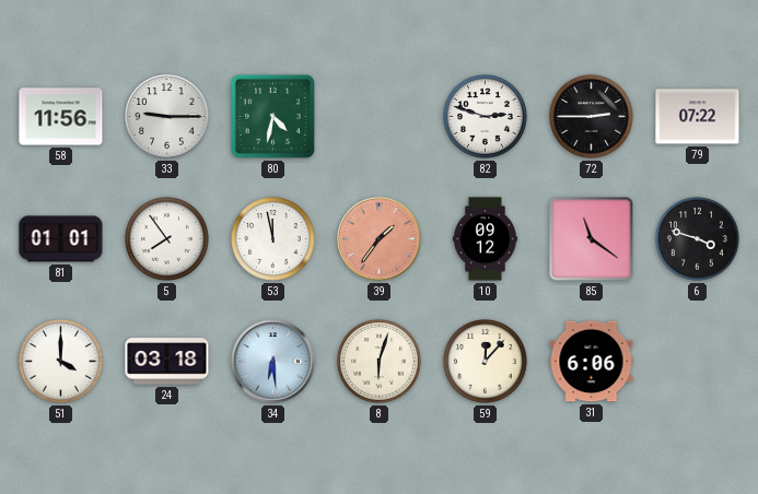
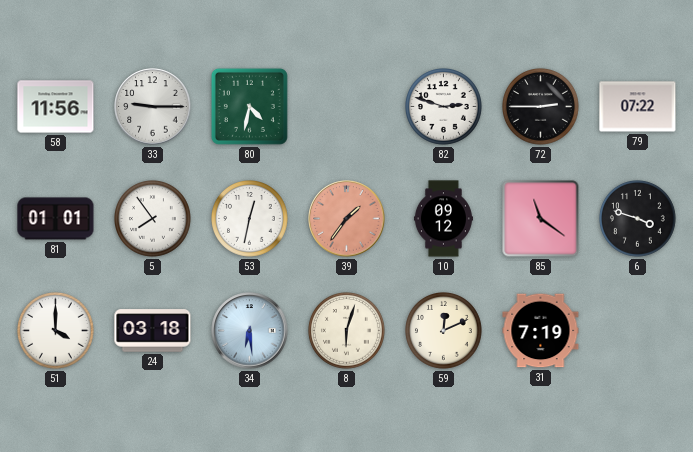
53: 11:58 -> 12:32
59: 12:07 -> 12:11
31: 6:06 -> 7:19
